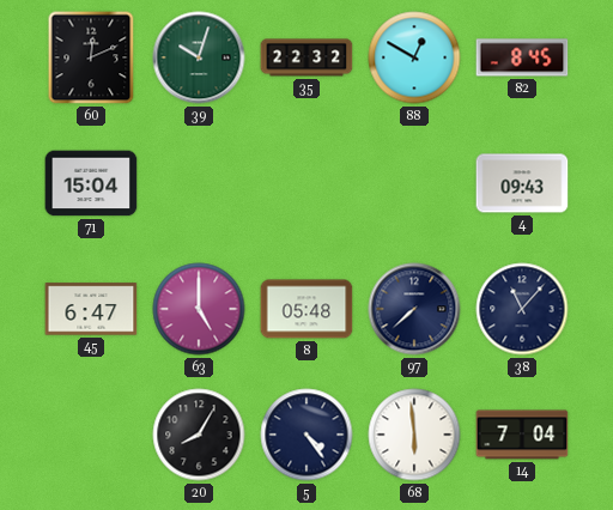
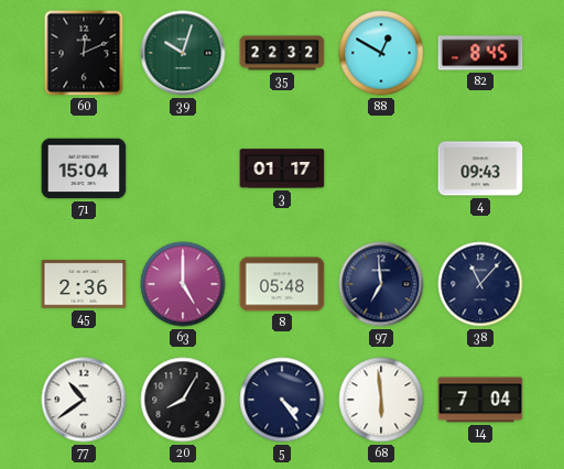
3: none -> 01:17
45: 6:47 -> 2:36
97: 7:38 -> 6:59
77: none -> 10:39
